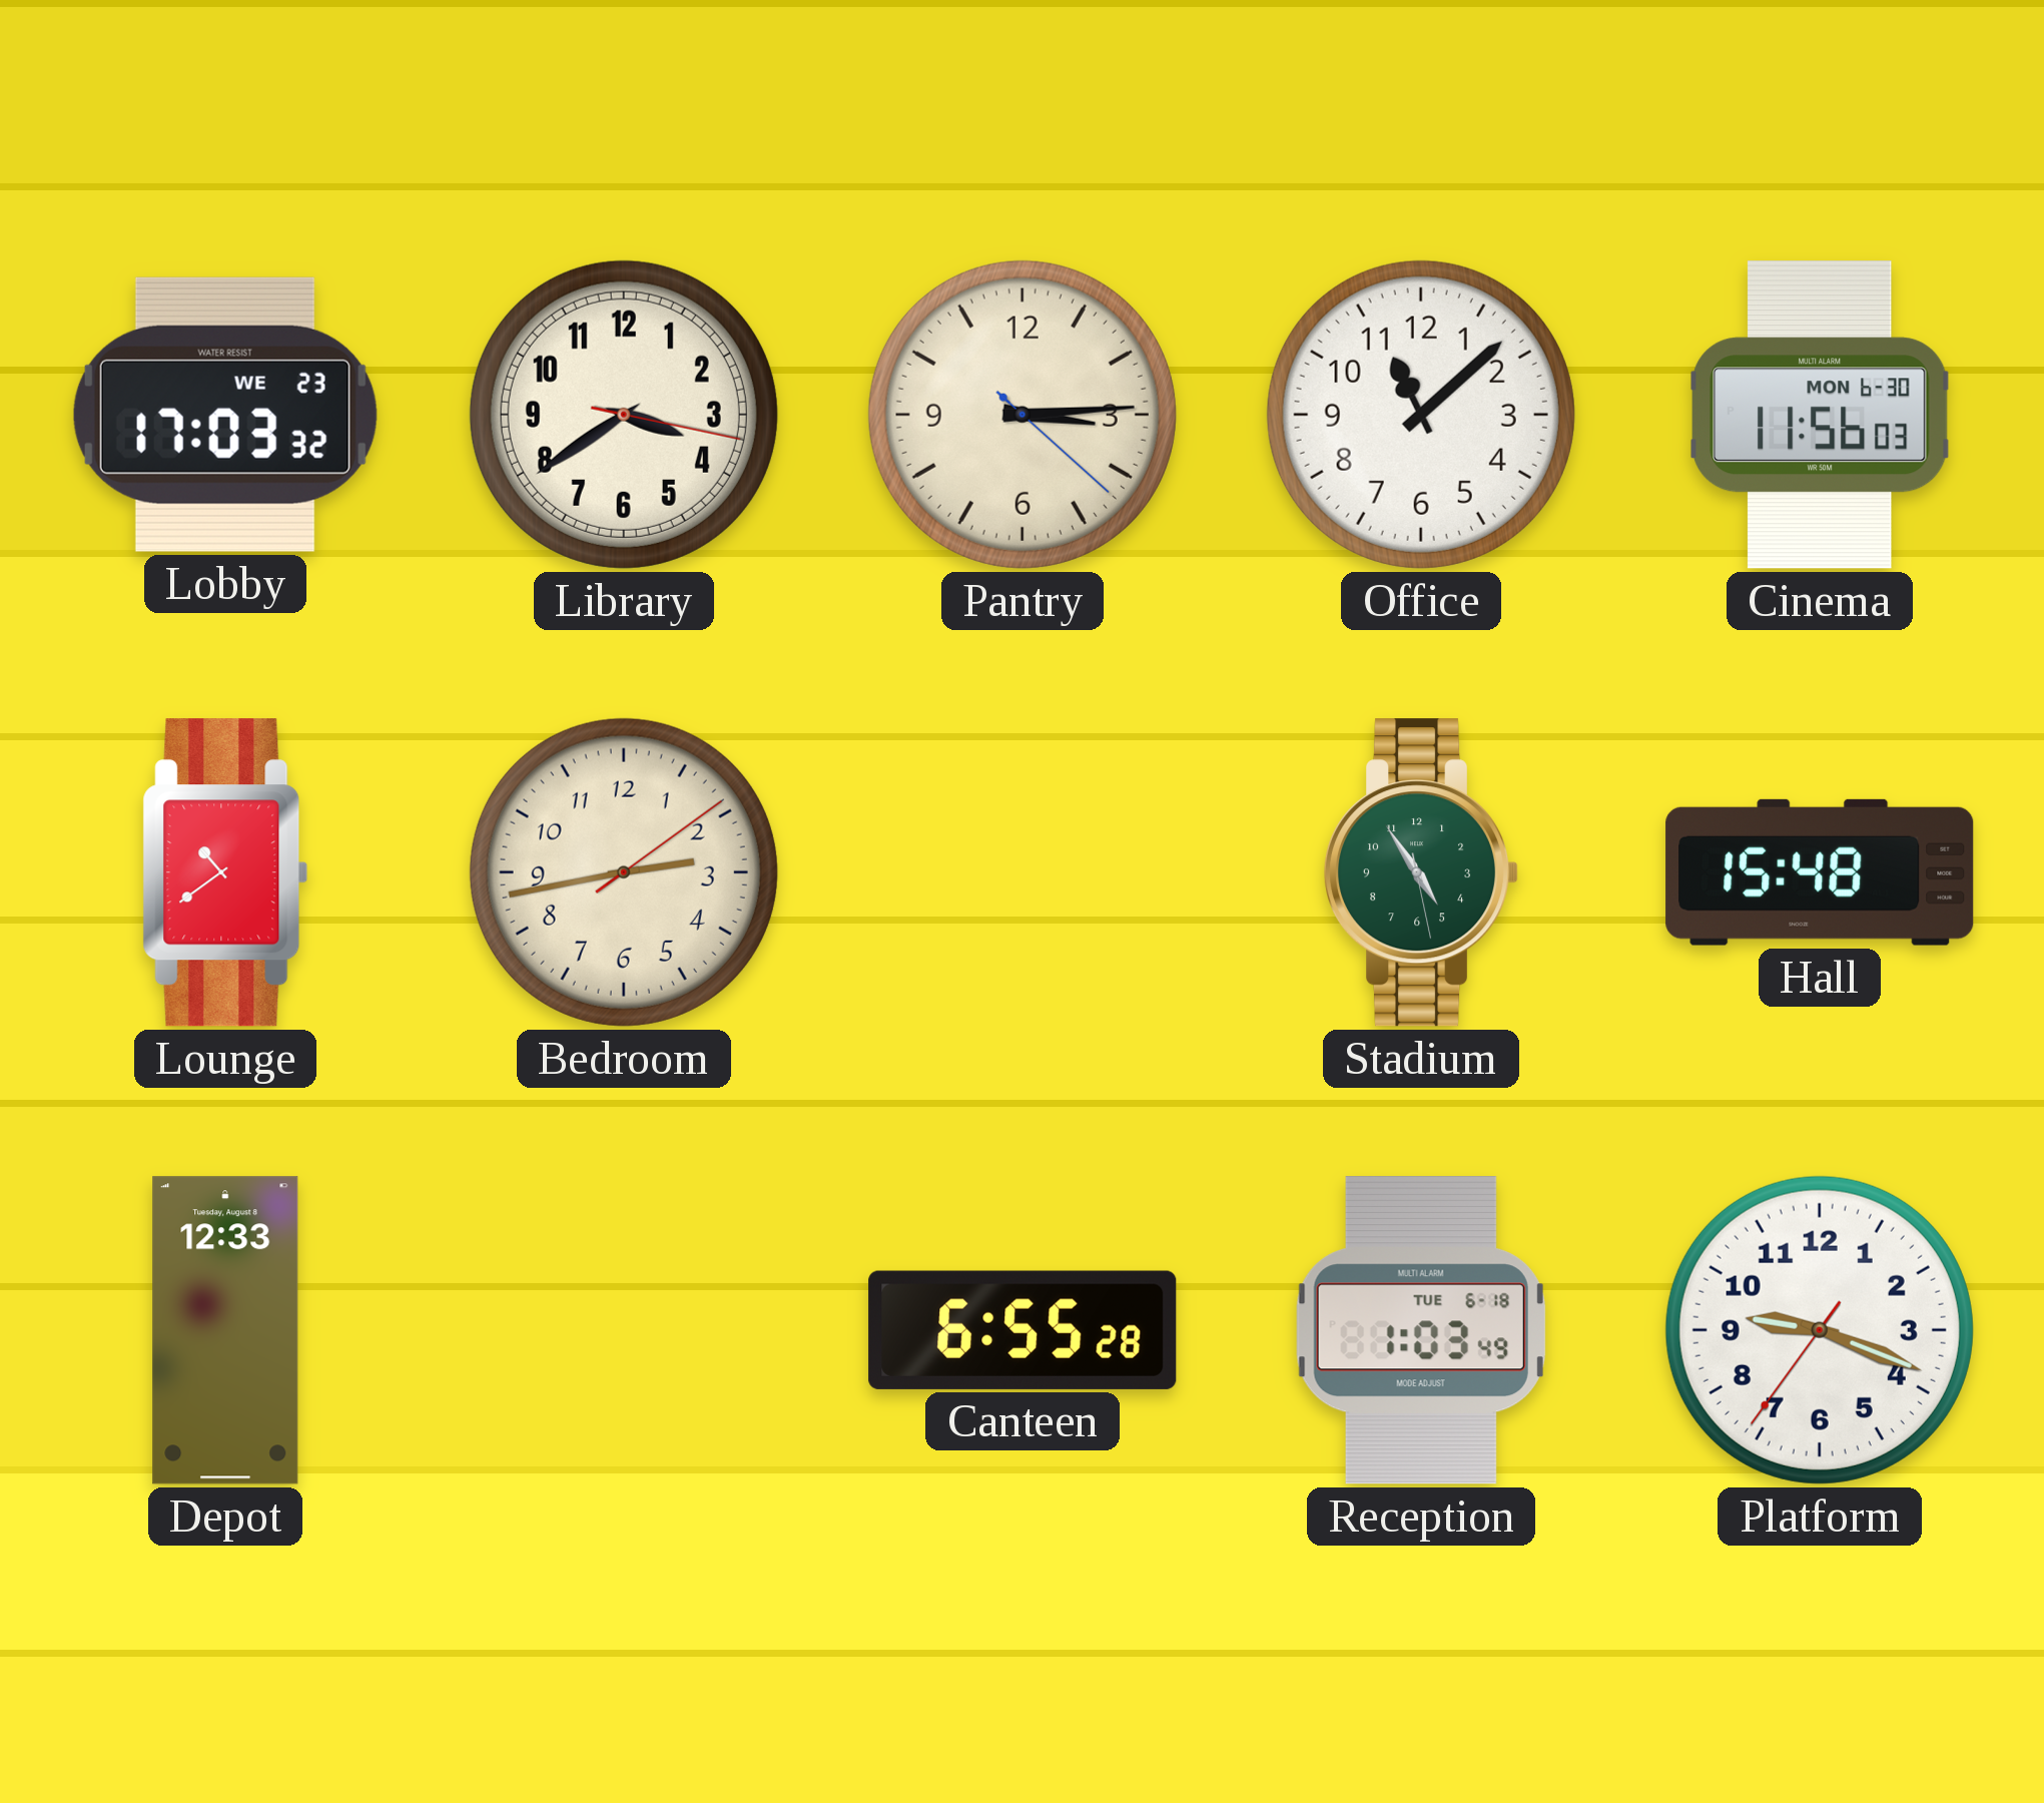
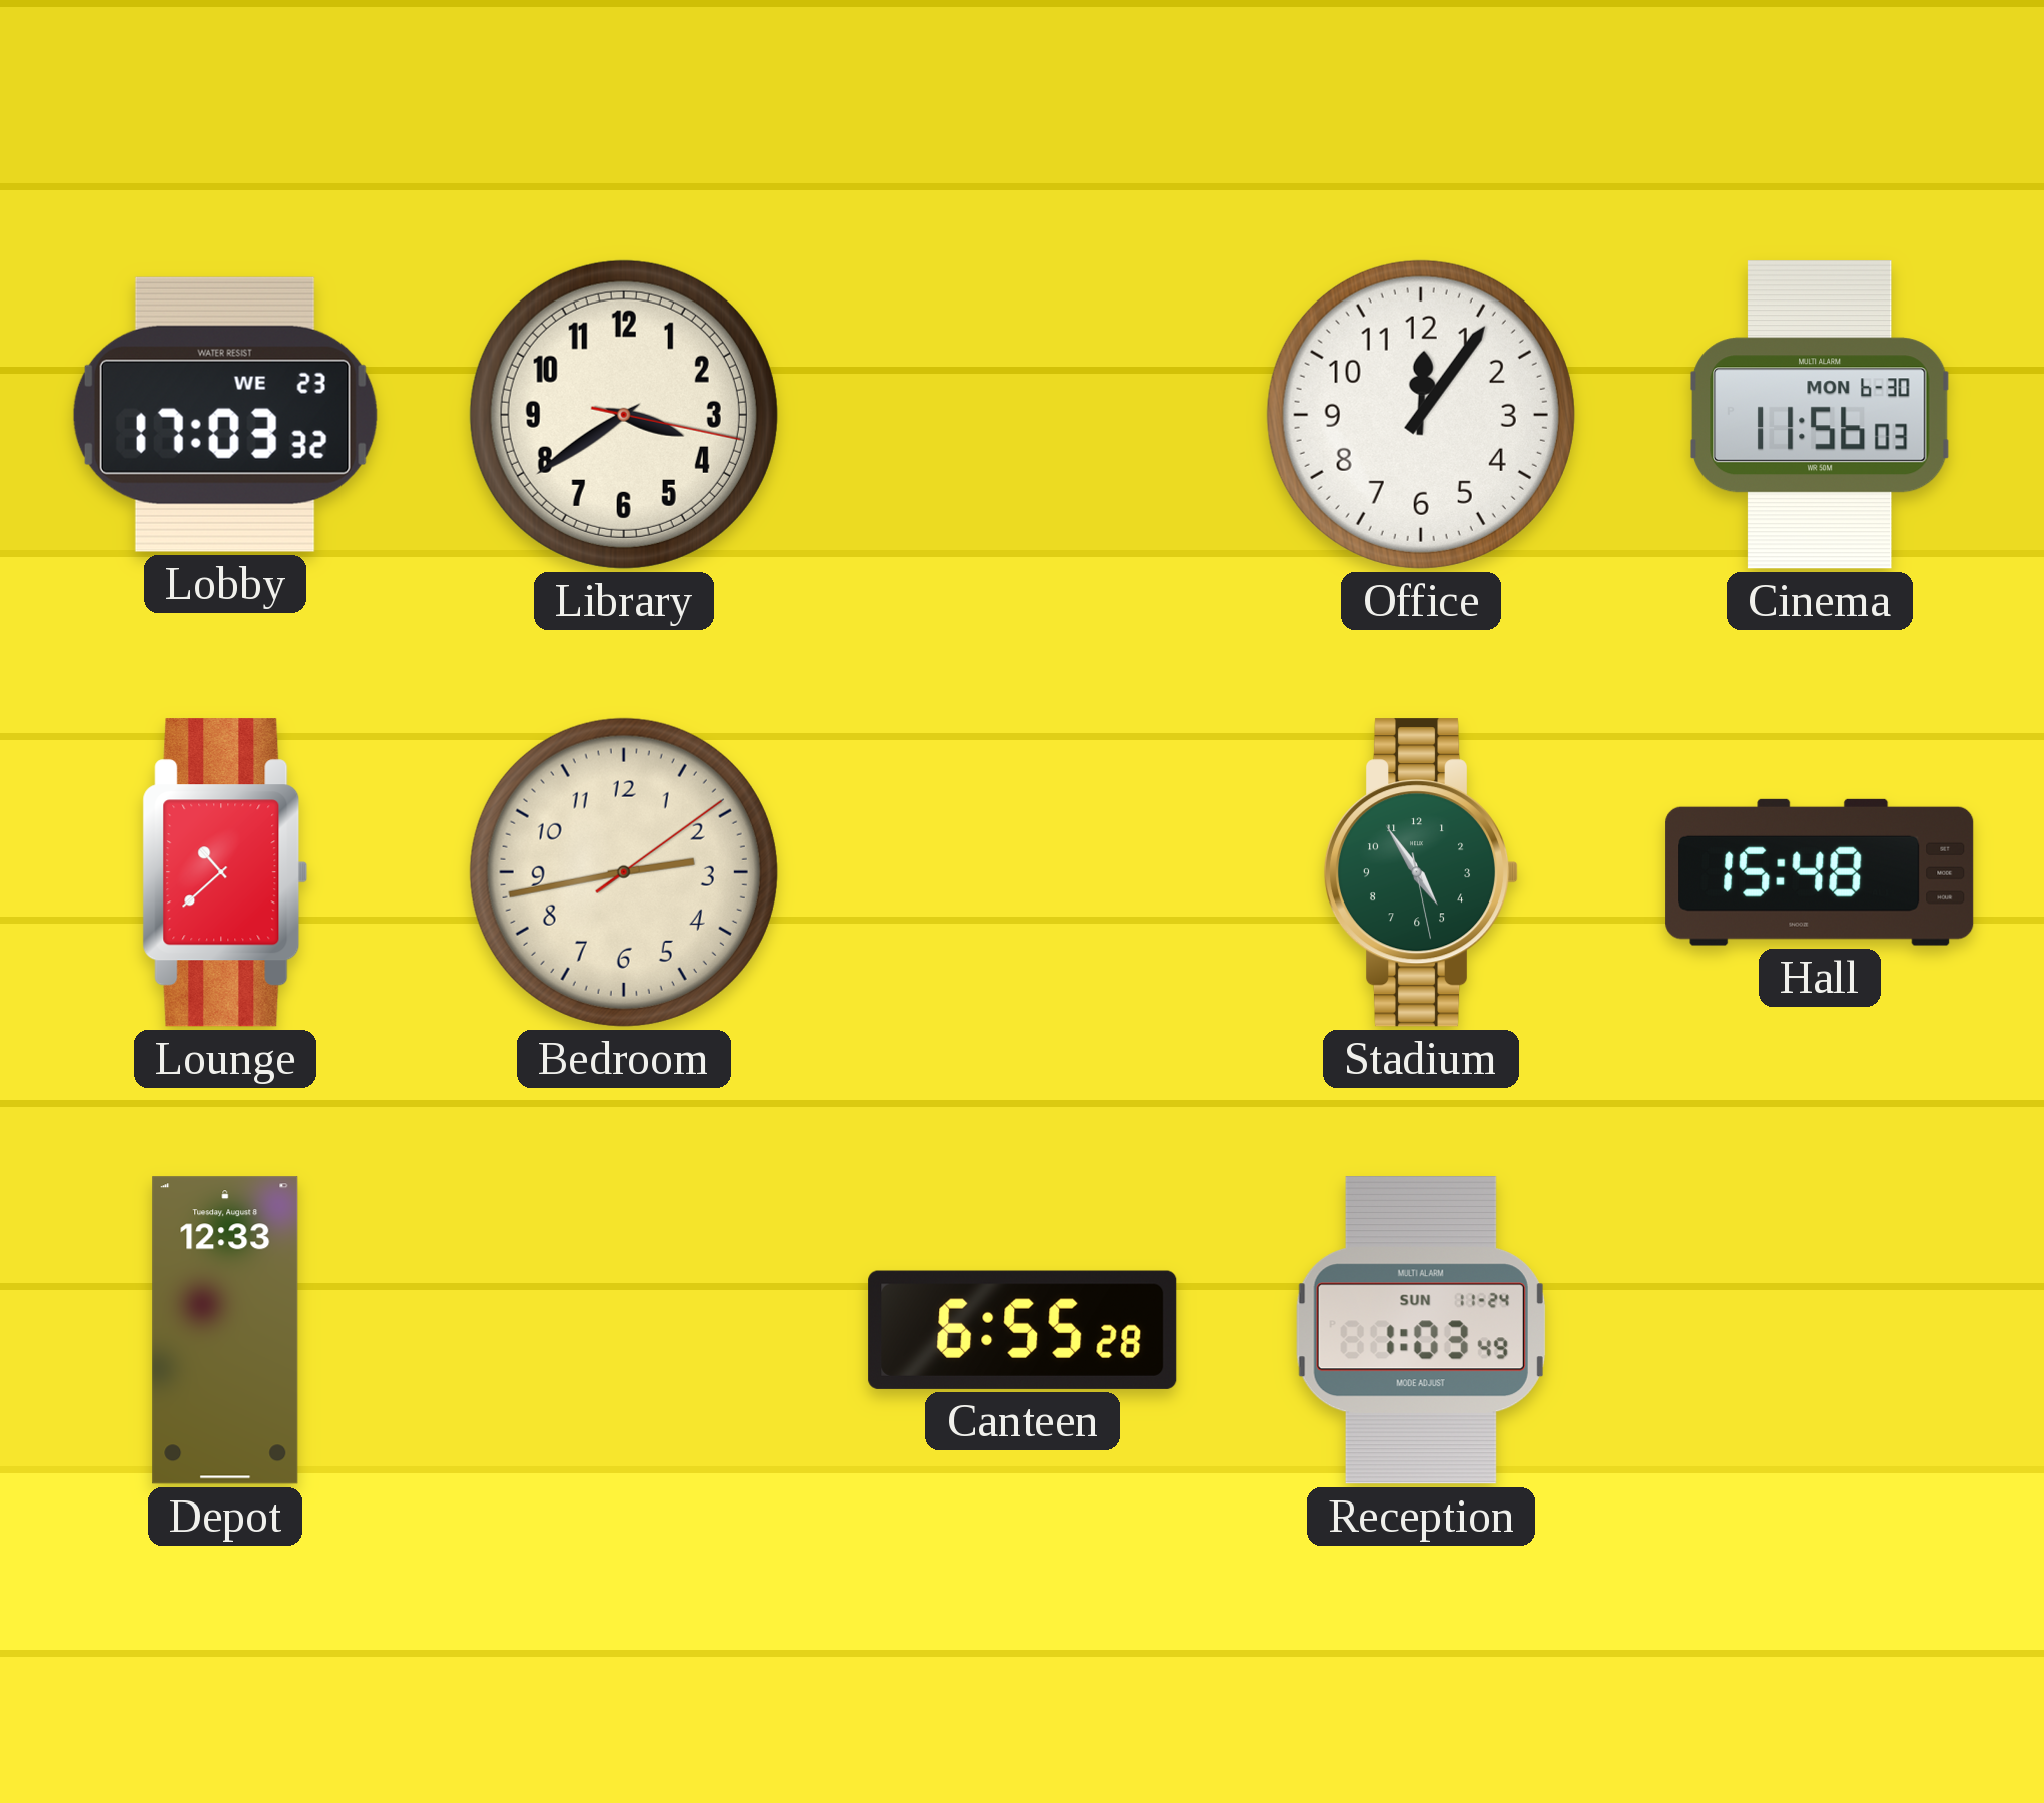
Pantry: 3:14 -> none
Office: 11:08 -> 12:06
Lounge: 10:39 -> 10:38
Reception date: TUE 6-18 -> SUN 11-24
Platform: 9:18 -> none
